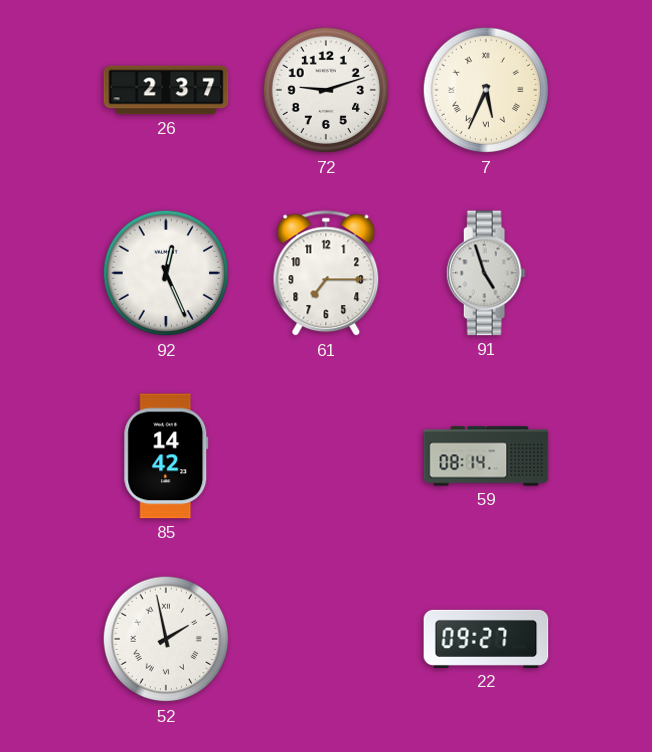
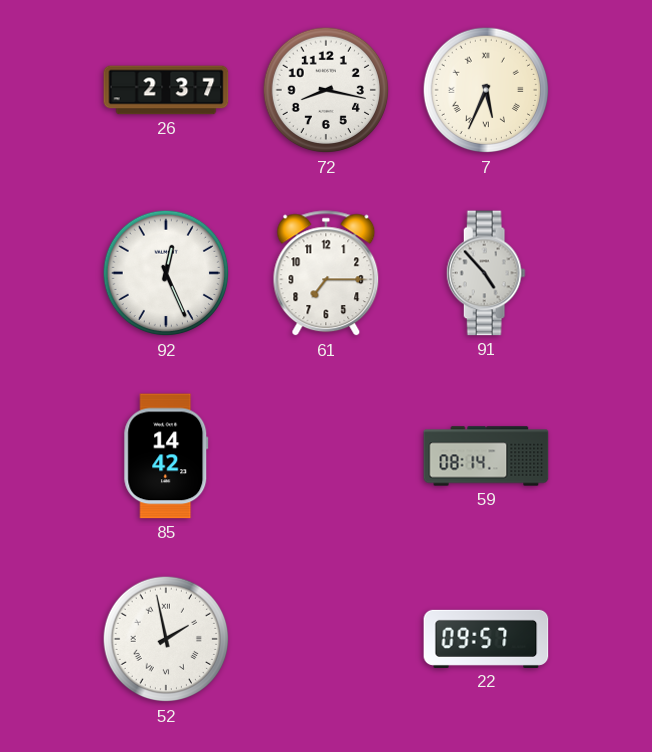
72: 9:12 -> 8:17
91: 4:57 -> 4:53
22: 09:27 -> 09:57
